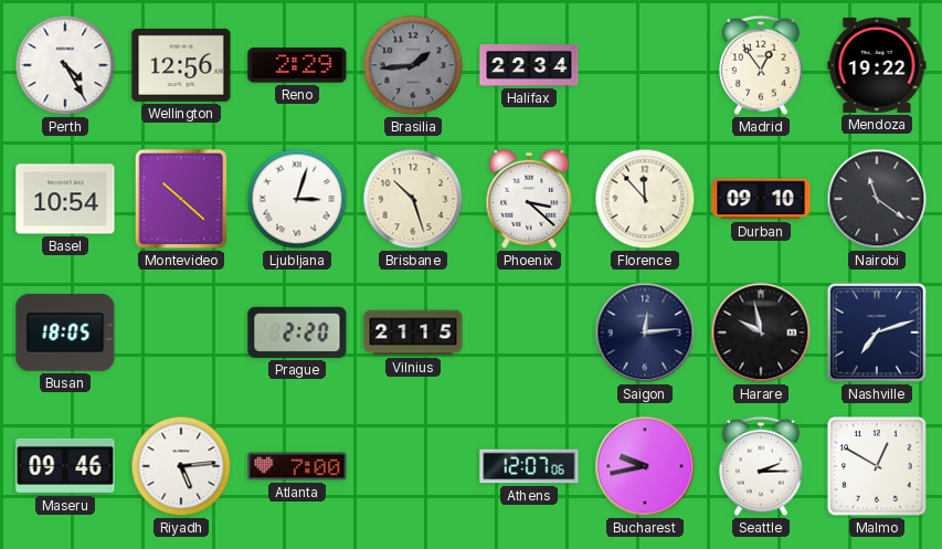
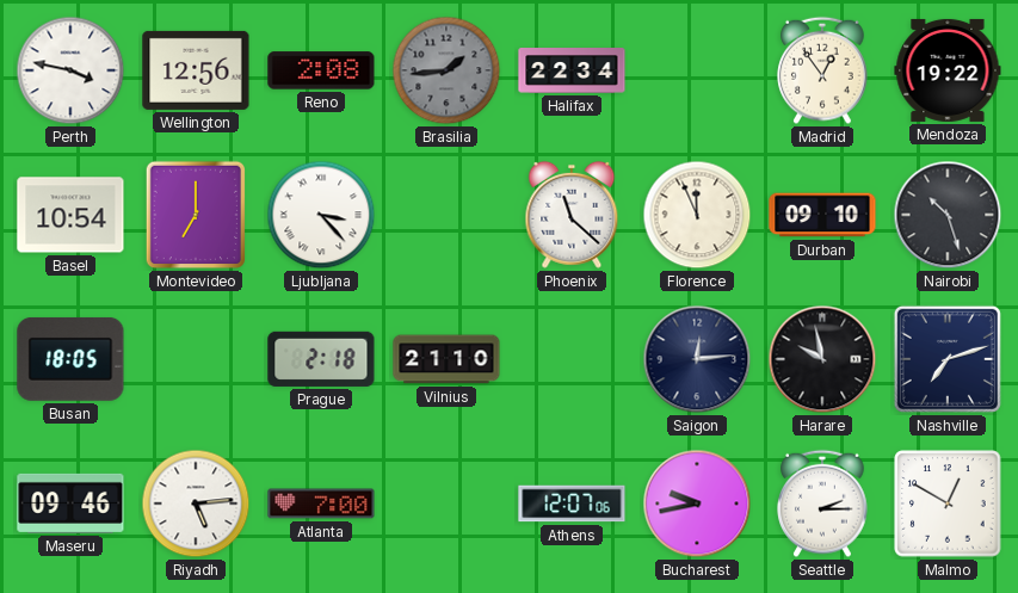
Perth: 4:25 -> 3:47
Reno: 2:29 -> 2:08
Montevideo: 10:22 -> 7:00
Ljubljana: 3:03 -> 3:23
Brisbane: 10:27 -> none
Phoenix: 3:22 -> 11:22
Florence: 11:53 -> 11:56
Nairobi: 11:21 -> 10:27
Prague: 2:20 -> 2:18
Vilnius: 21:15 -> 21:10
